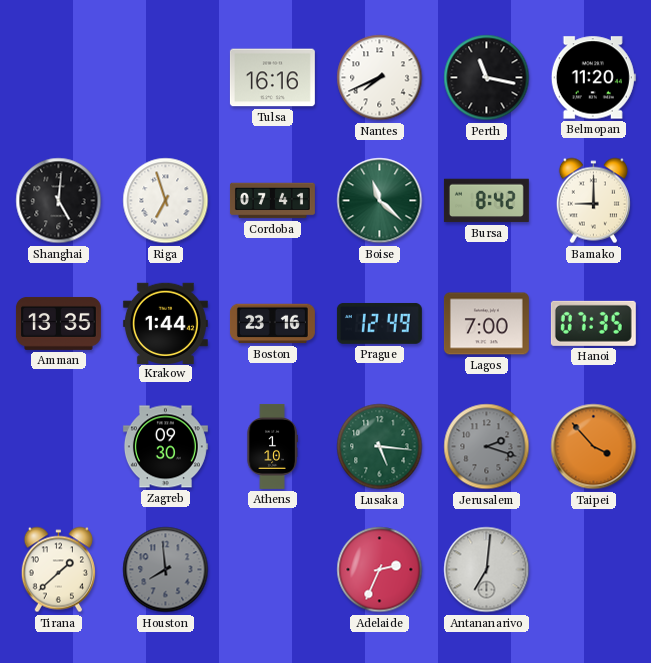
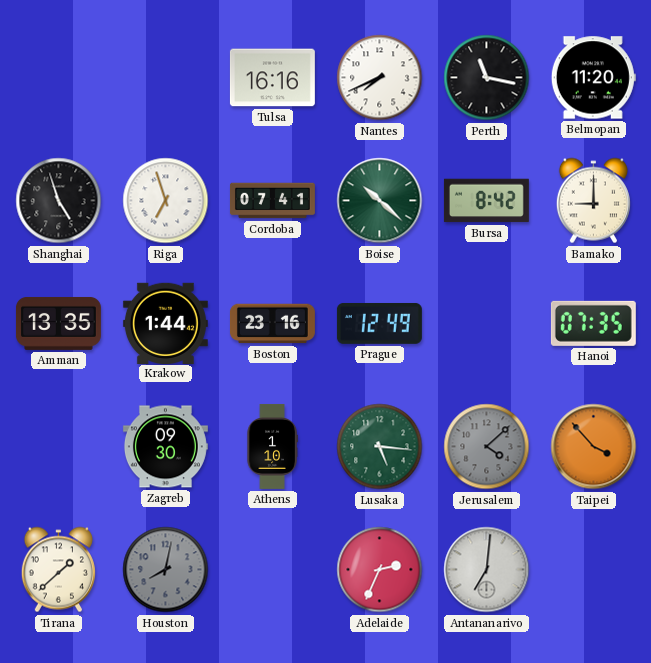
Shanghai: 5:01 -> 4:57
Boise: 11:22 -> 10:22
Lagos: 7:00 -> none
Jerusalem: 2:18 -> 4:08
Houston: 7:59 -> 8:02
